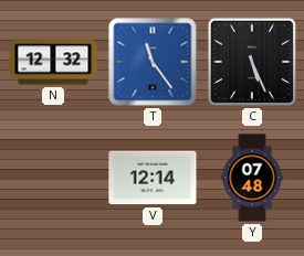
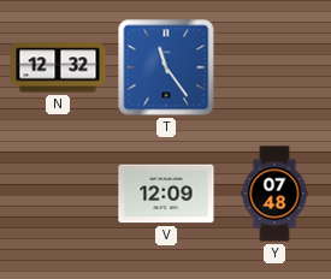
C: 5:26 -> none
V: 12:14 -> 12:09
